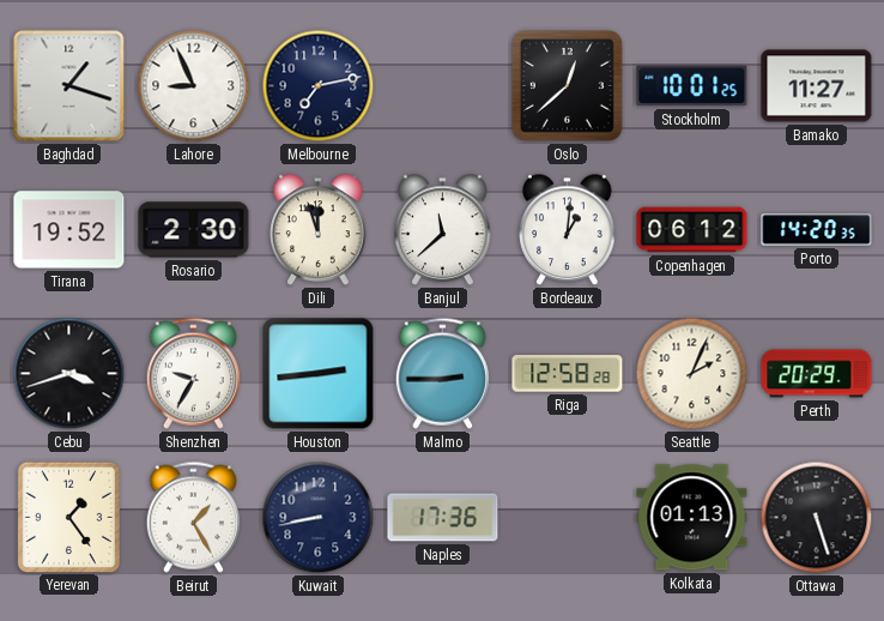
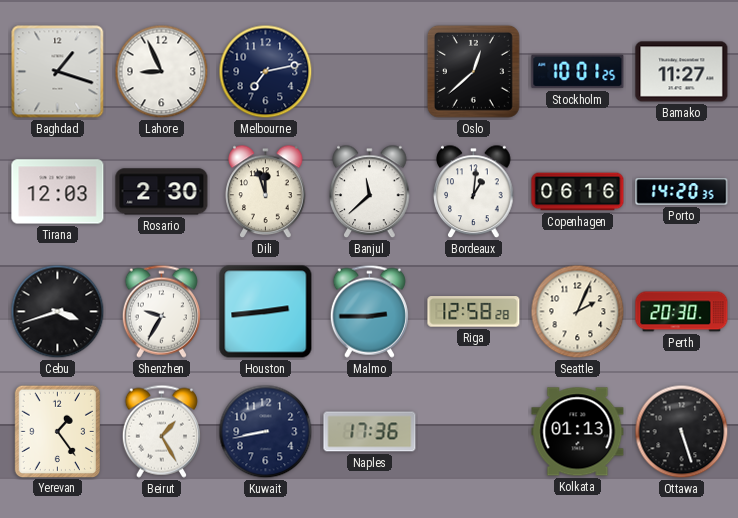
Tirana: 19:52 -> 12:03
Copenhagen: 06:12 -> 06:16
Perth: 20:29 -> 20:30
